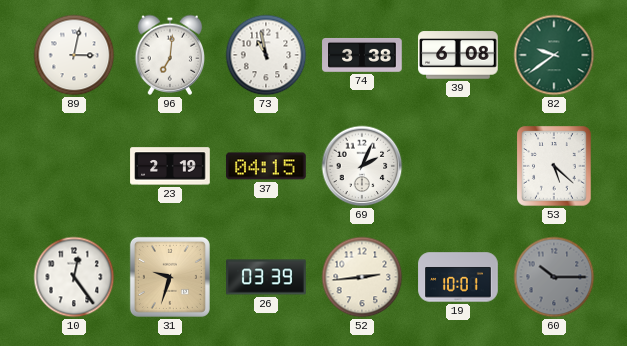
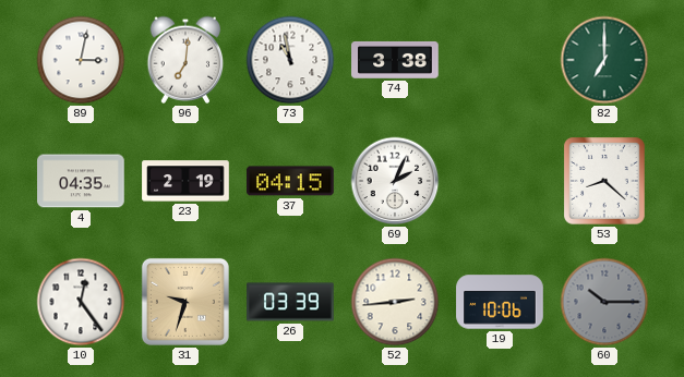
39: 6:08 -> none
82: 9:39 -> 7:00
4: none -> 04:35
53: 5:22 -> 8:22
19: 10:01 -> 10:06
